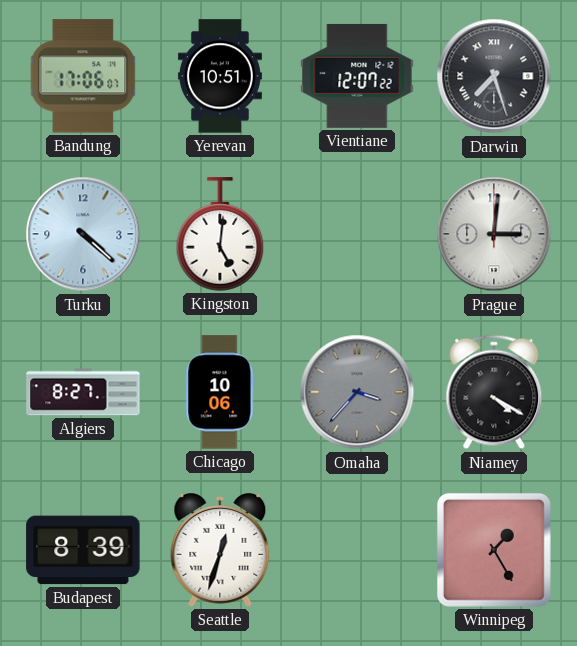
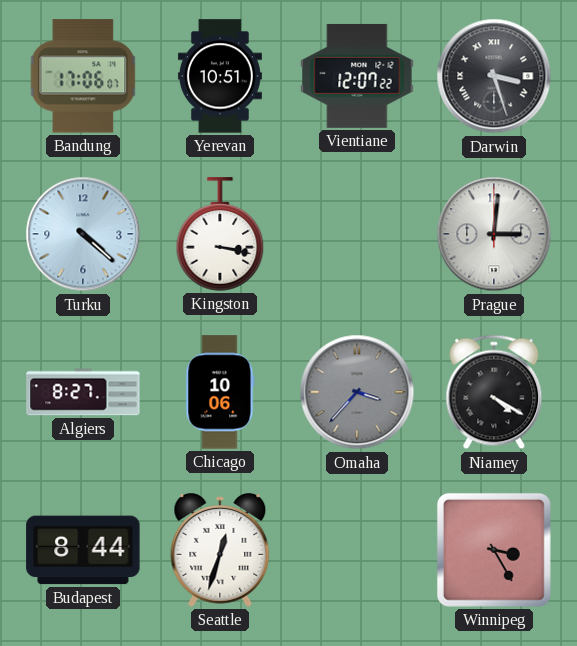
Darwin: 7:27 -> 3:27
Kingston: 5:01 -> 3:17
Budapest: 8:39 -> 8:44
Winnipeg: 1:25 -> 3:25
